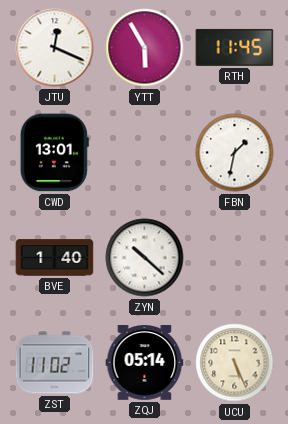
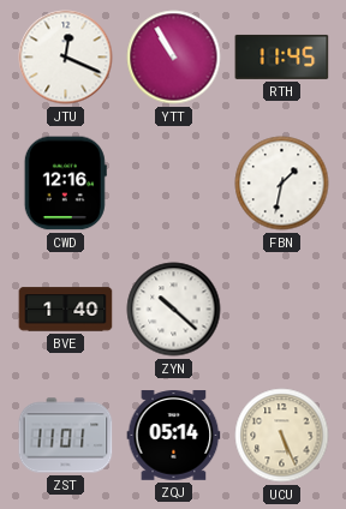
YTT: 5:55 -> 10:55
CWD: 13:01 -> 12:16
ZST: 11:02 -> 11:01
